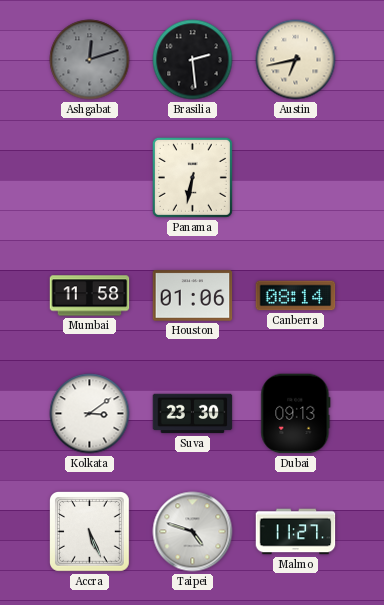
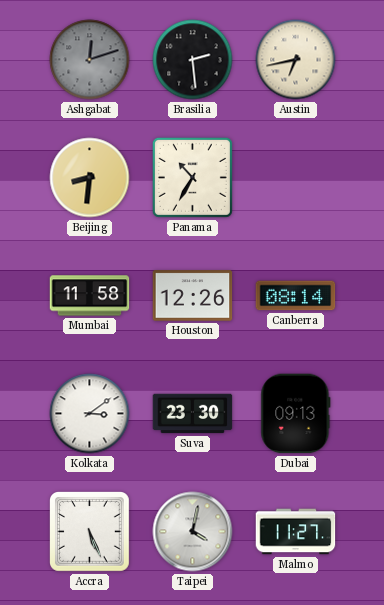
Beijing: none -> 8:31
Panama: 6:32 -> 10:35
Houston: 01:06 -> 12:26
Taipei: 4:48 -> 4:02
